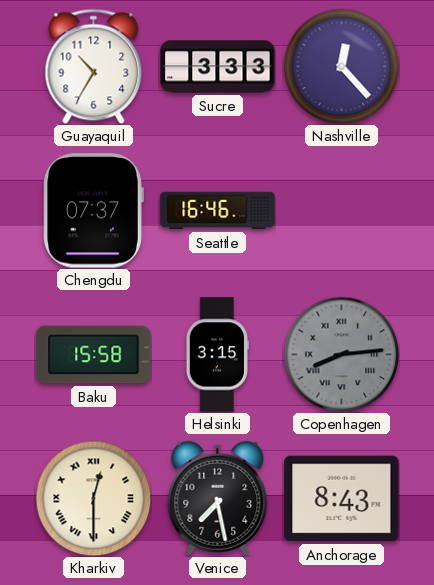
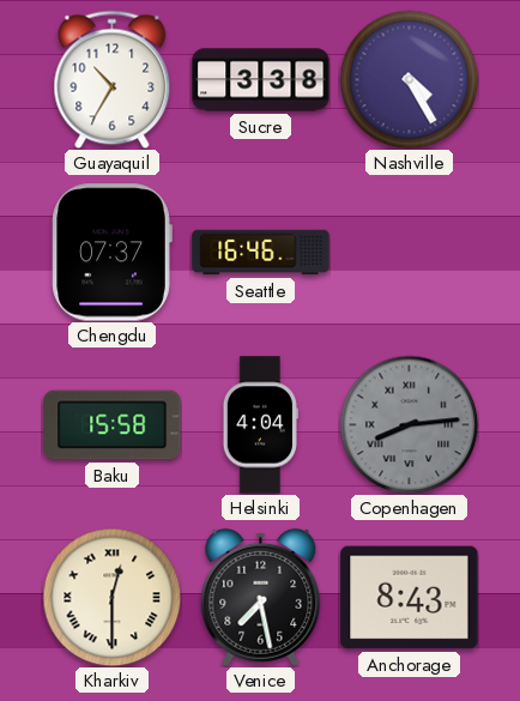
Sucre: 3:33 -> 3:38
Nashville: 12:23 -> 4:25
Helsinki: 3:15 -> 4:04
